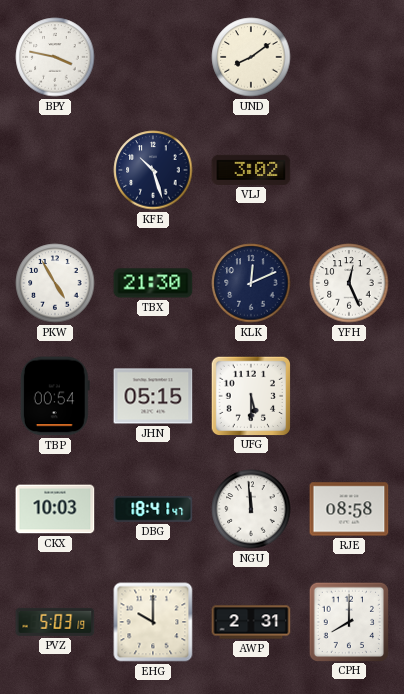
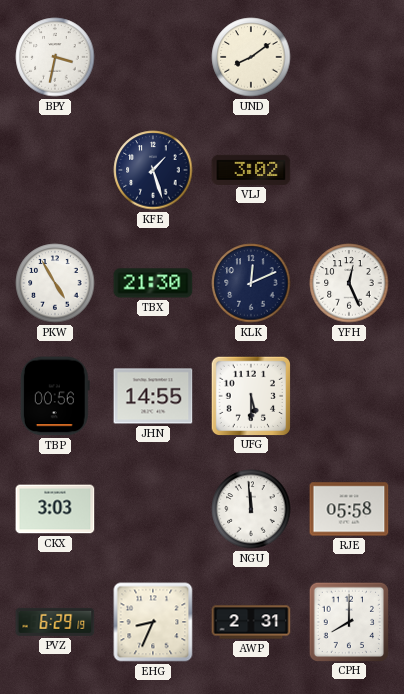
BPY: 3:47 -> 3:32
KFE: 10:27 -> 1:27
TBP: 00:54 -> 00:56
JHN: 05:15 -> 14:55
CKX: 10:03 -> 3:03
DBG: 18:41 -> none
RJE: 08:58 -> 05:58
PVZ: 5:03 -> 6:29
EHG: 10:00 -> 8:34
